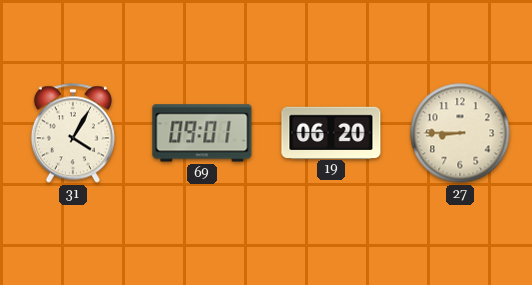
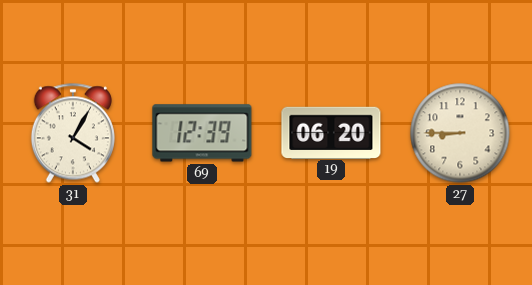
69: 09:01 -> 12:39
